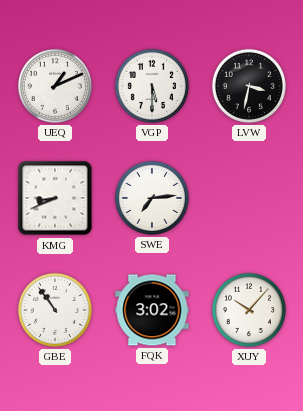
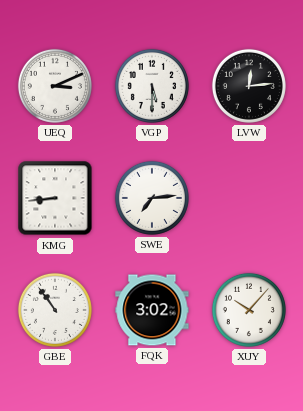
UEQ: 1:11 -> 3:11
LVW: 3:32 -> 12:14
KMG: 8:41 -> 8:44
